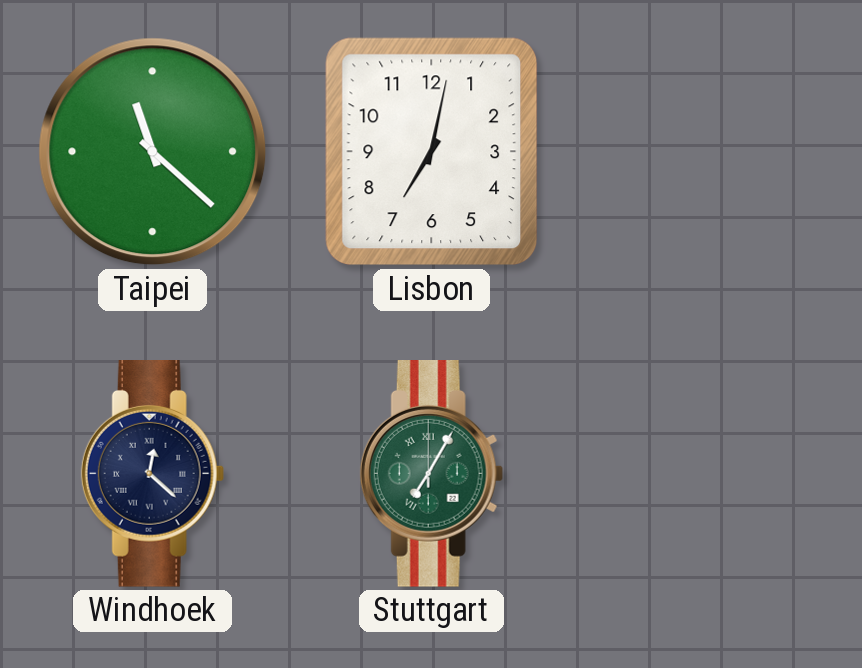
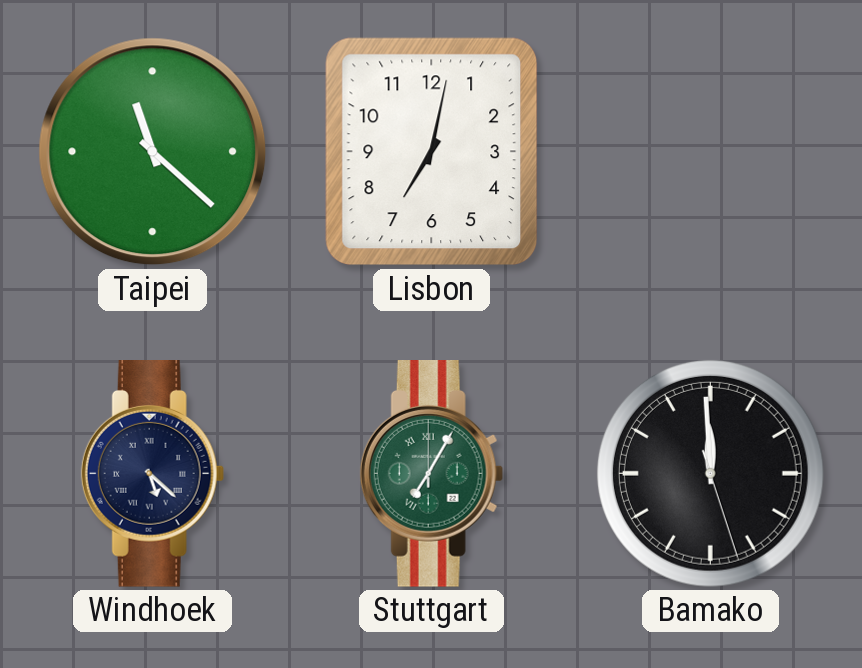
Windhoek: 12:22 -> 5:22
Bamako: none -> 11:59
